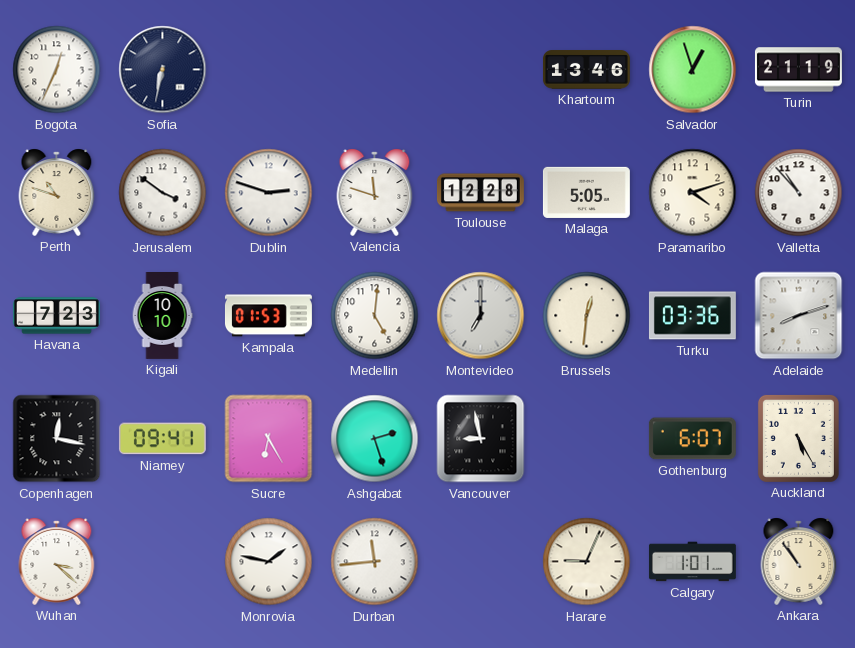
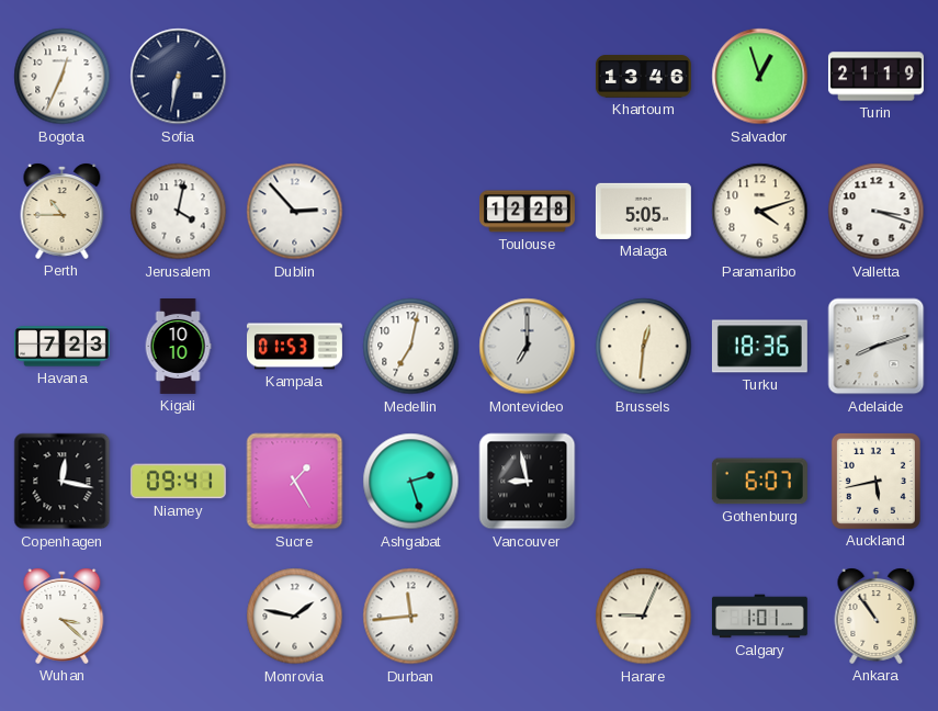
Perth: 10:48 -> 10:45
Jerusalem: 3:51 -> 4:02
Dublin: 2:48 -> 2:53
Valencia: 11:48 -> none
Valletta: 10:53 -> 3:18
Medellin: 5:01 -> 7:02
Turku: 03:36 -> 18:36
Sucre: 6:25 -> 1:25
Auckland: 5:25 -> 5:43
